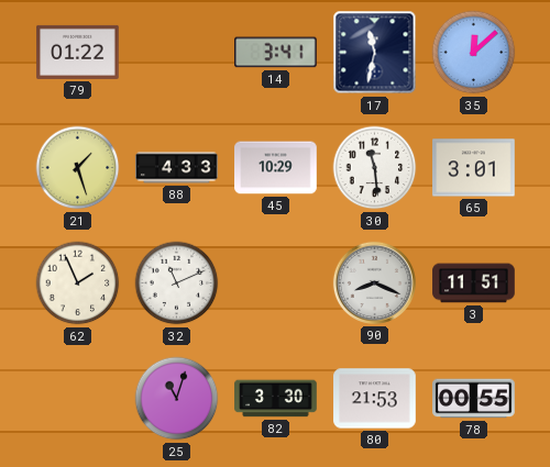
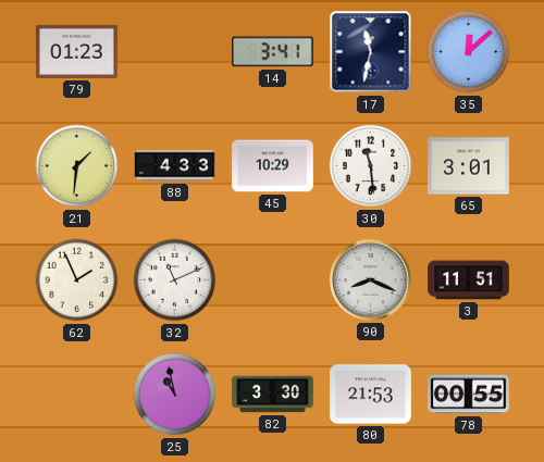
79: 01:22 -> 01:23
21: 1:27 -> 1:31
25: 11:03 -> 10:58
